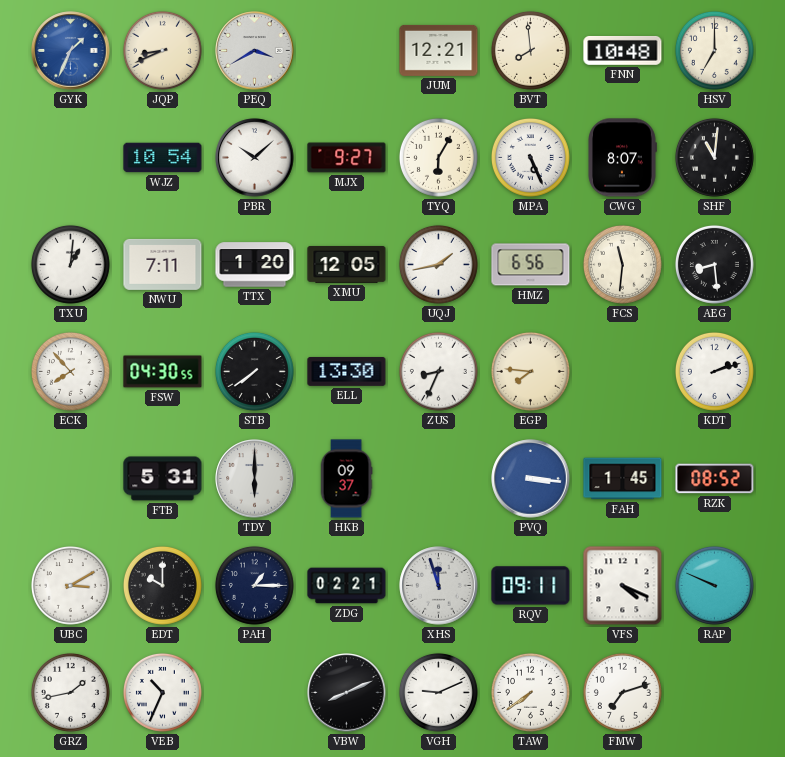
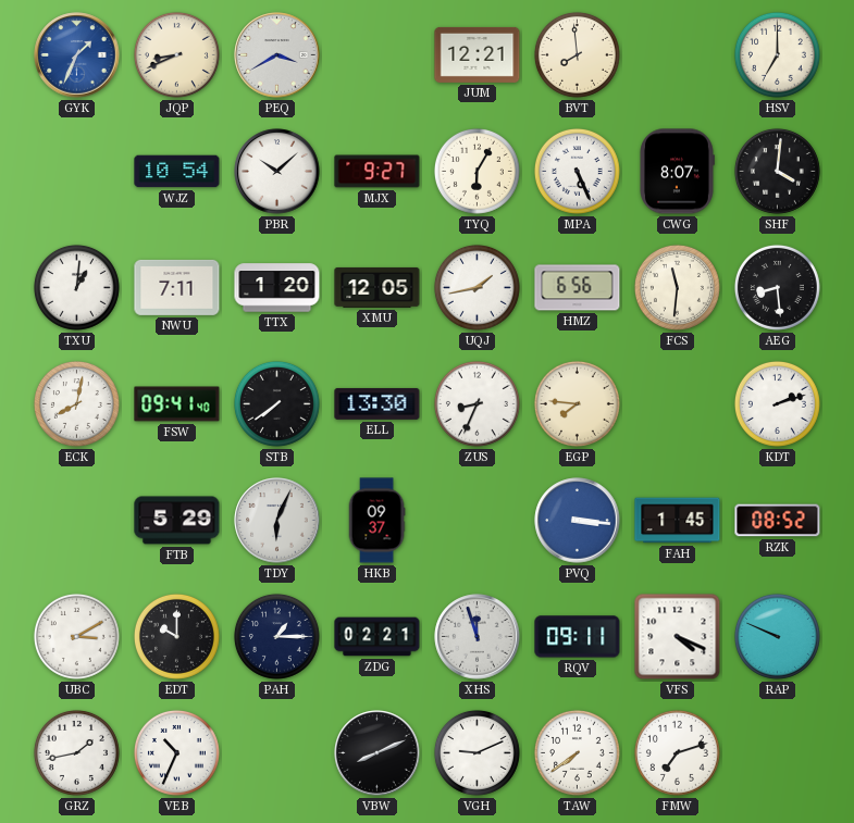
FNN: 10:48 -> none
SHF: 11:01 -> 4:01
ECK: 7:53 -> 8:02
FSW: 04:30 -> 09:41
FTB: 5:31 -> 5:29
TDY: 6:00 -> 6:04
